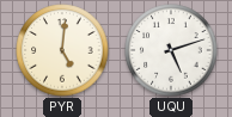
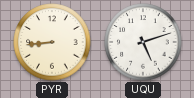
PYR: 5:01 -> 8:44
